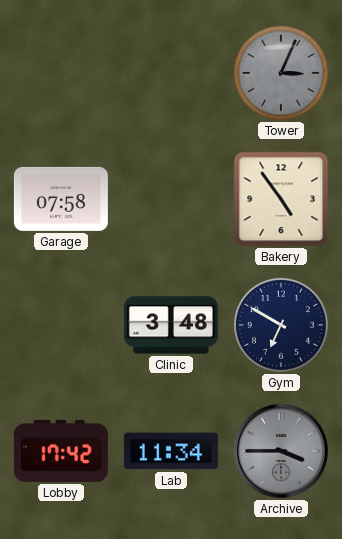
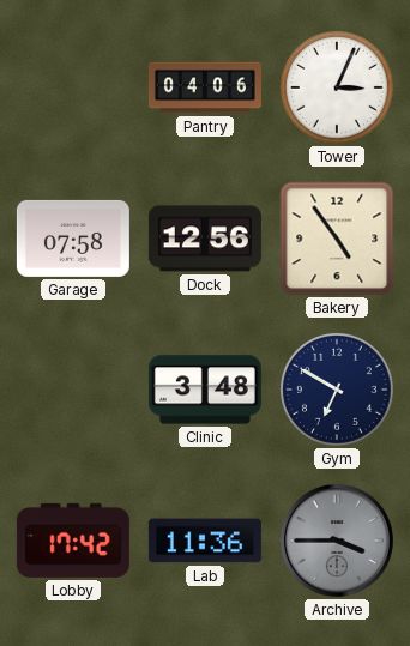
Pantry: none -> 04:06
Tower dial: grey -> white
Dock: none -> 12:56
Lab: 11:34 -> 11:36
